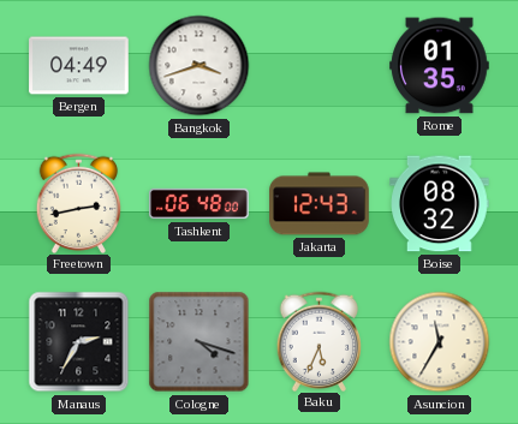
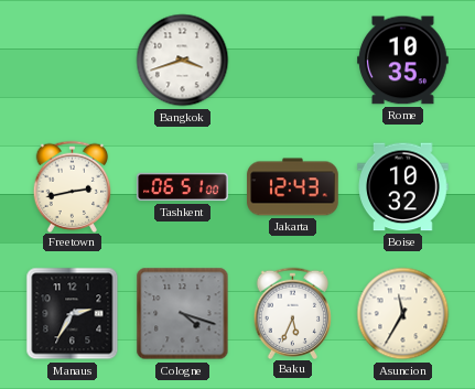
Bergen: 04:49 -> none
Rome: 01:35 -> 10:35
Tashkent: 06:48 -> 06:51
Boise: 08:32 -> 10:32
